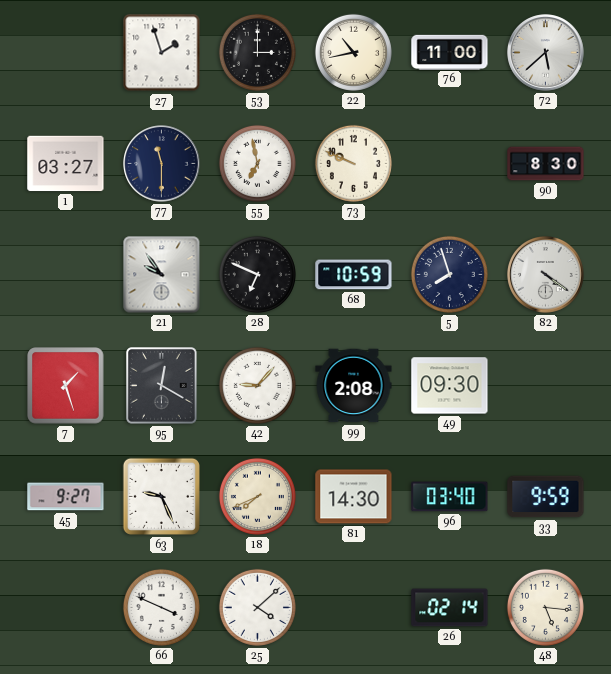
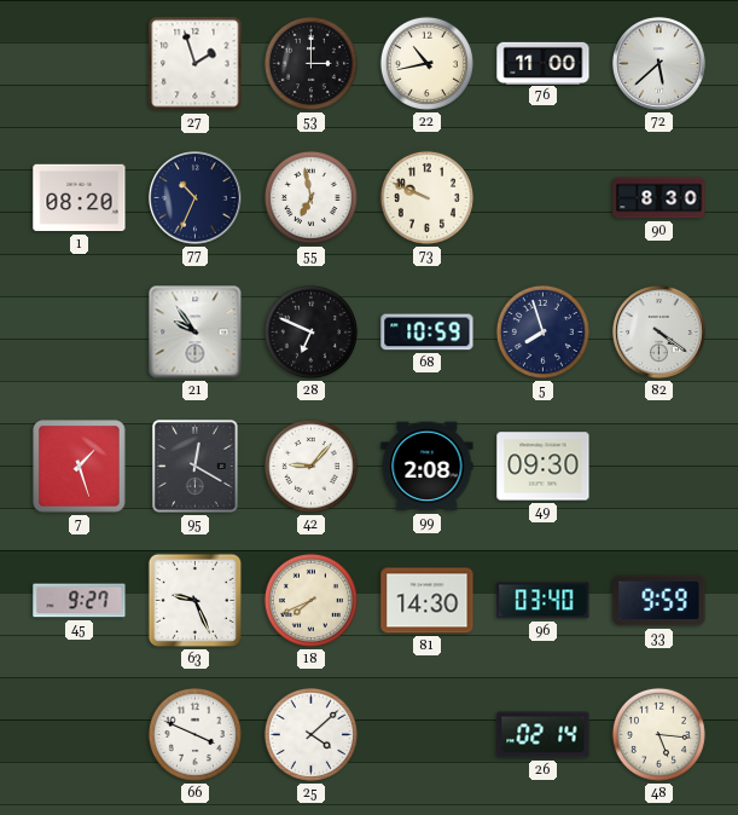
1: 03:27 -> 08:20
77: 11:30 -> 10:34
